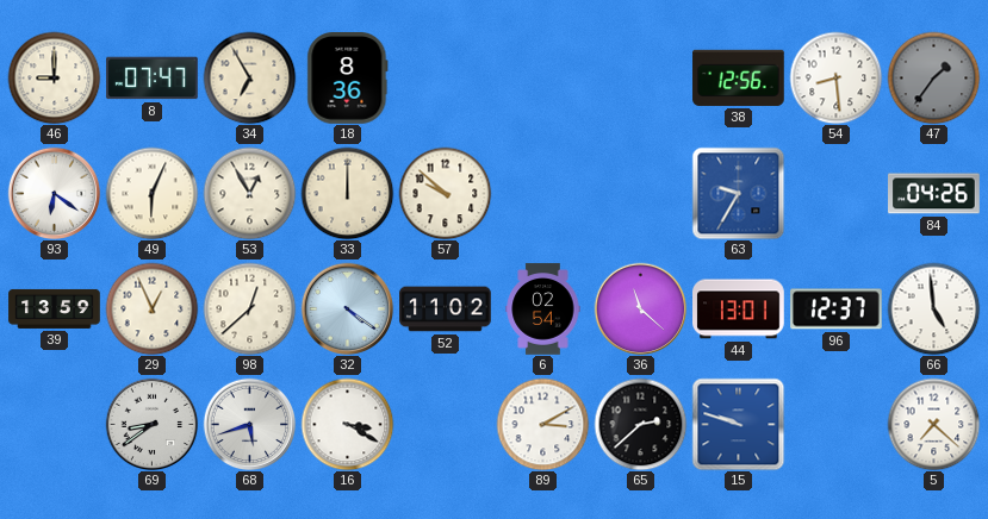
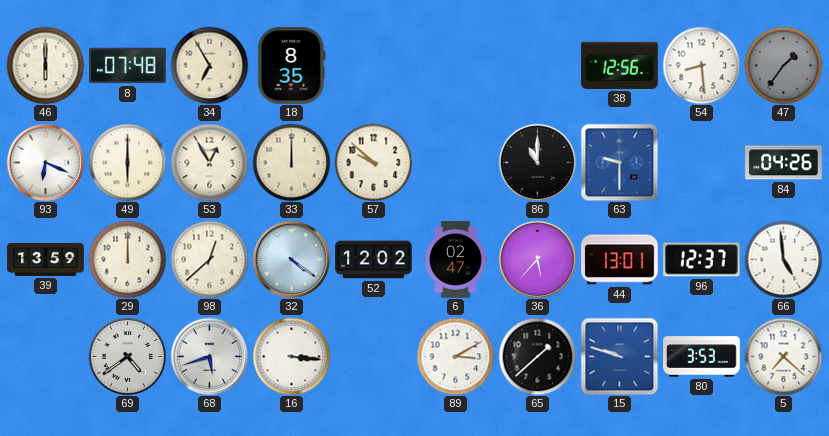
46: 9:00 -> 6:00
8: 07:47 -> 07:48
18: 8:36 -> 8:35
93: 6:21 -> 6:19
49: 6:04 -> 6:00
86: none -> 11:00
63: 9:35 -> 9:30
29: 12:56 -> 12:00
52: 11:02 -> 12:02
6: 02:54 -> 02:47
36: 11:22 -> 5:37
69: 8:39 -> 4:39
16: 3:20 -> 3:16
65: 2:38 -> 1:38
80: none -> 3:53
